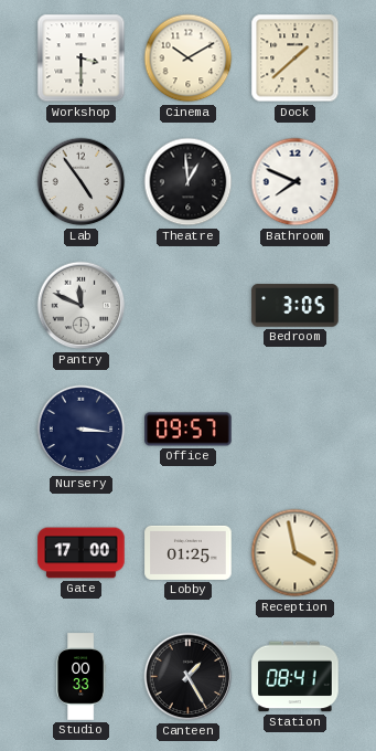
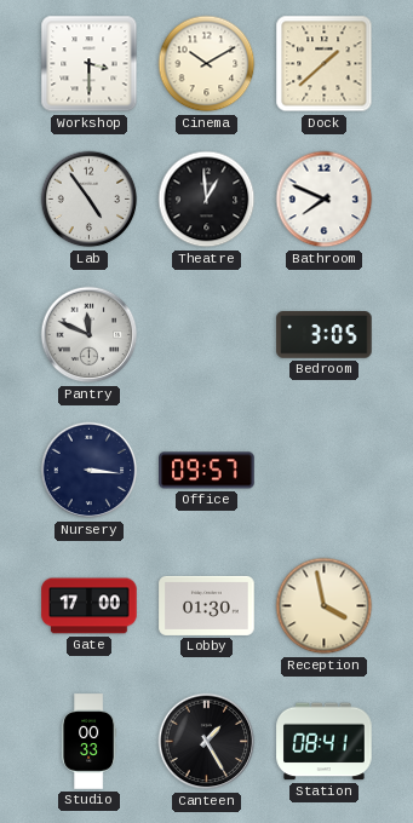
Lobby: 01:25 -> 01:30
